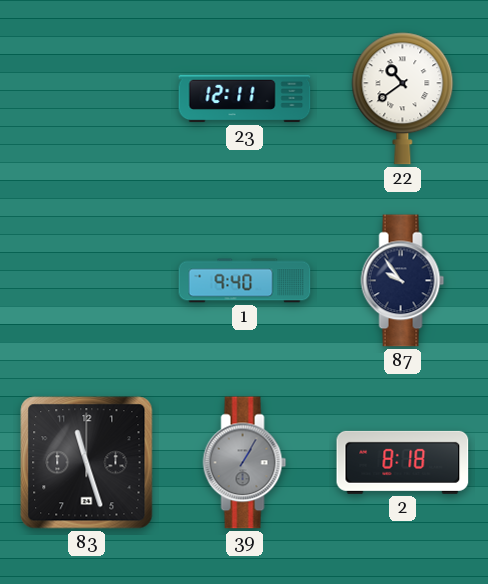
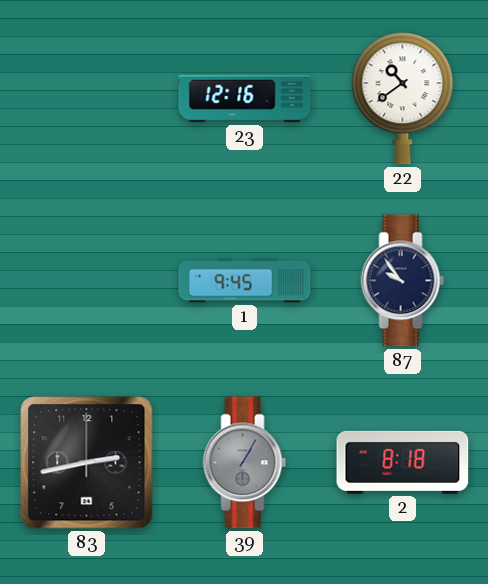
23: 12:11 -> 12:16
1: 9:40 -> 9:45
83: 11:27 -> 2:43
